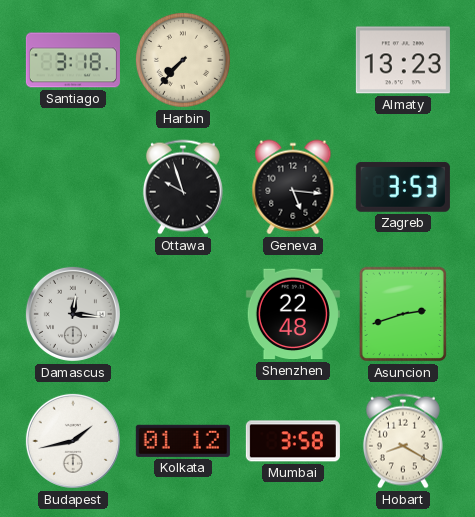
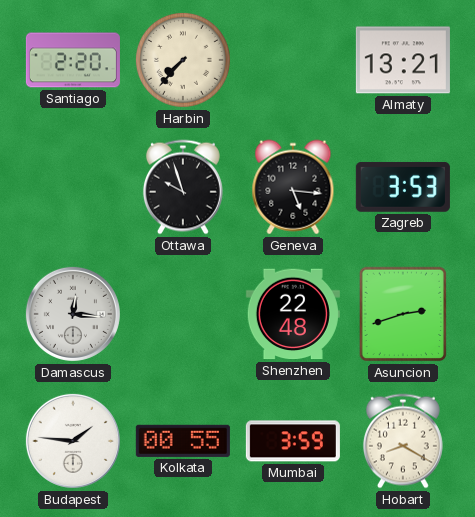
Santiago: 3:18 -> 2:20
Almaty: 13:23 -> 13:21
Budapest: 1:43 -> 1:46
Kolkata: 01:12 -> 00:55
Mumbai: 3:58 -> 3:59
